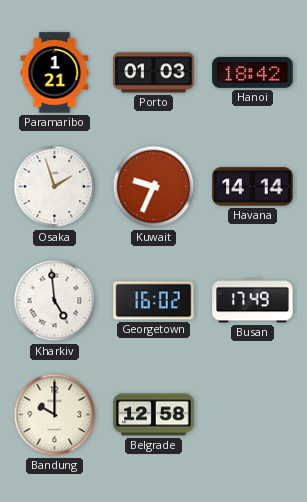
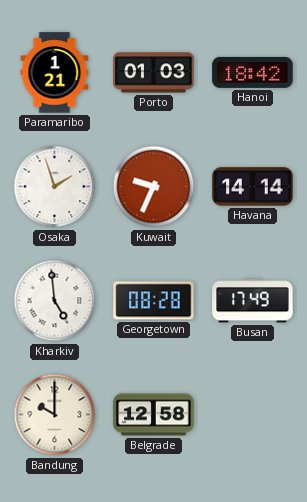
Georgetown: 16:02 -> 08:28
